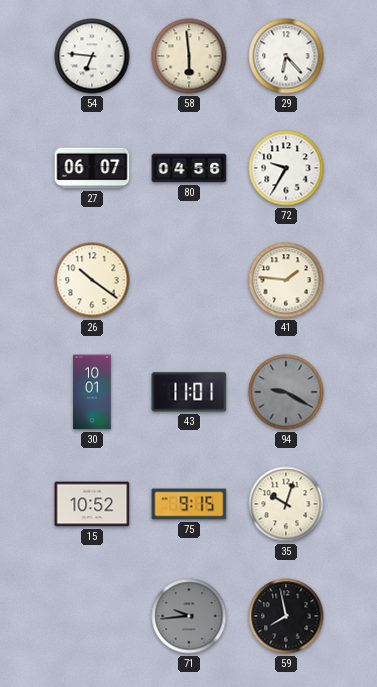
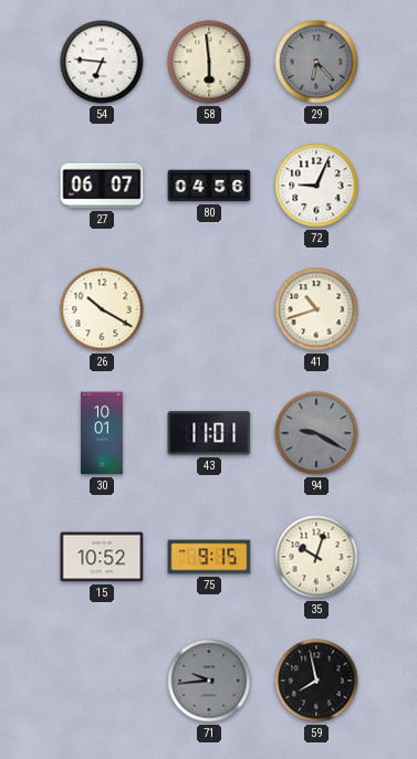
29 dial: white -> grey
72: 9:35 -> 9:04
26: 10:21 -> 10:20
41: 1:46 -> 10:42
